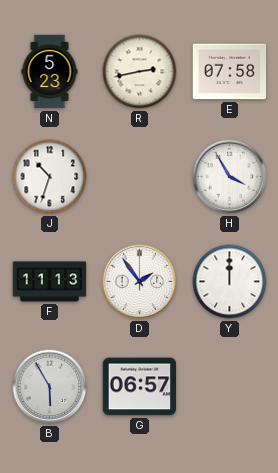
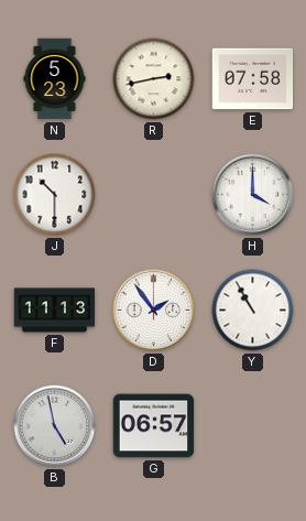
J: 10:33 -> 10:30
H: 3:55 -> 4:00
Y: 12:00 -> 10:55
B: 5:55 -> 4:58
